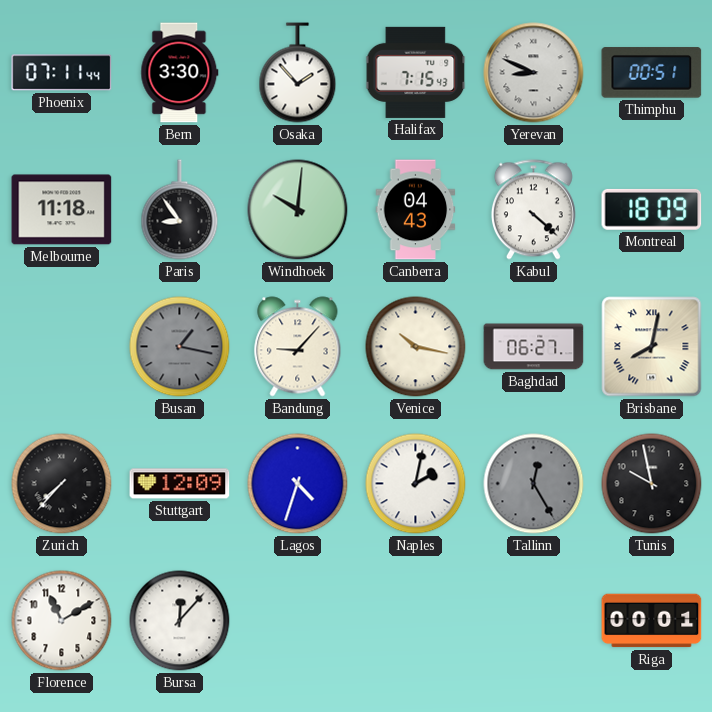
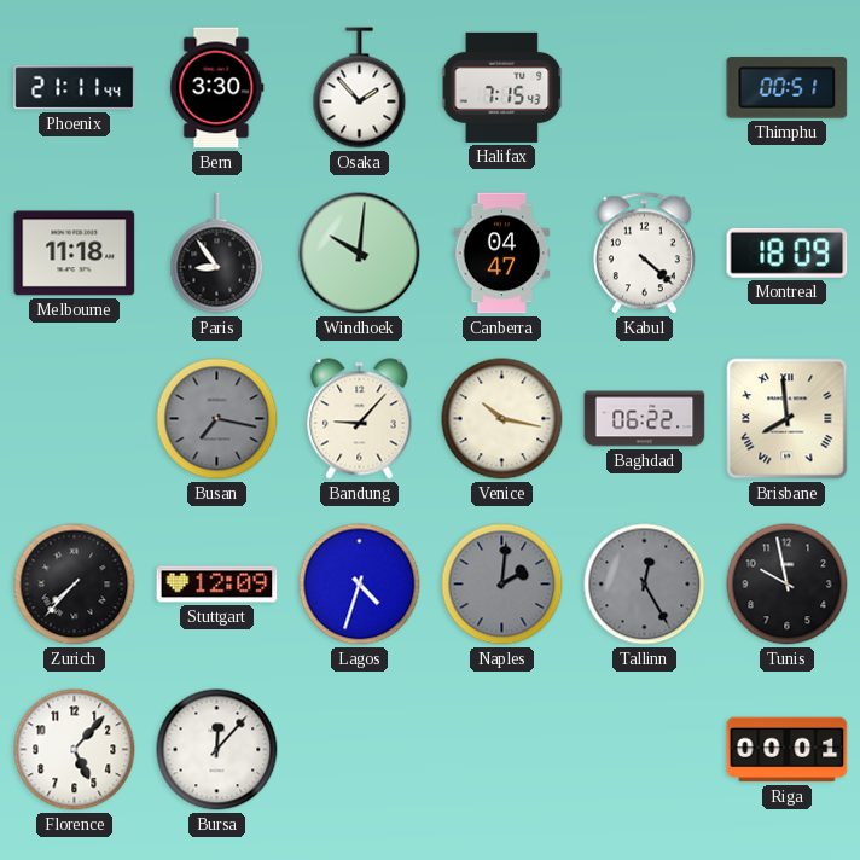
Phoenix: 07:11 -> 21:11
Yerevan: 8:49 -> none
Canberra: 04:43 -> 04:47
Busan: 1:17 -> 7:17
Baghdad: 06:27 -> 06:22
Brisbane: 8:02 -> 7:59
Naples: 2:02 -> 2:01
Naples dial: white -> grey
Florence: 11:10 -> 5:07
